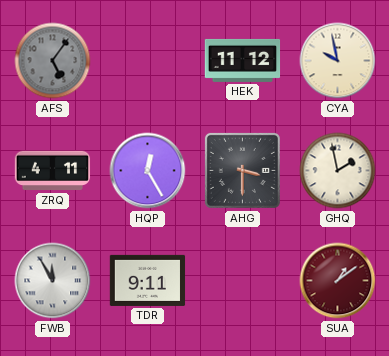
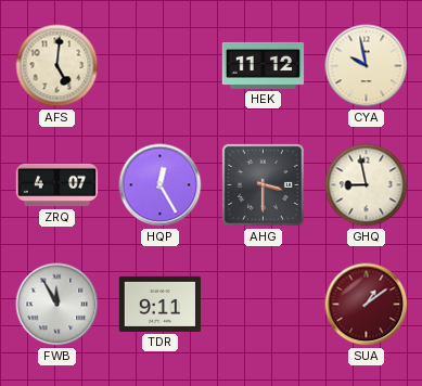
AFS: 5:06 -> 5:01
AFS dial: grey -> cream
ZRQ: 4:11 -> 4:07
GHQ: 1:58 -> 8:58
